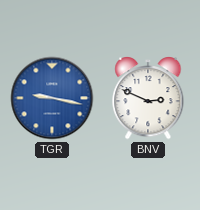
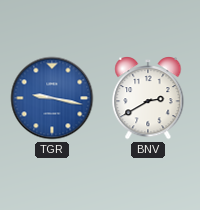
BNV: 2:49 -> 2:40
